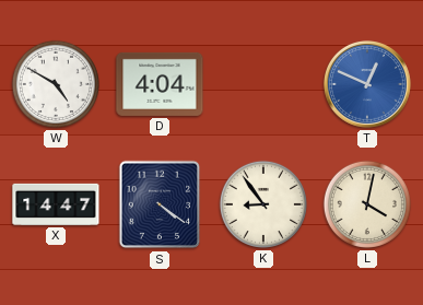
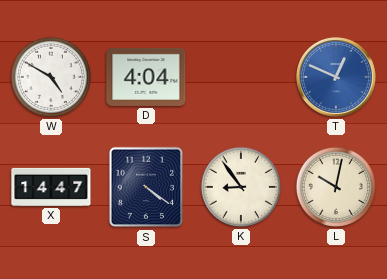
L: 4:02 -> 10:02
